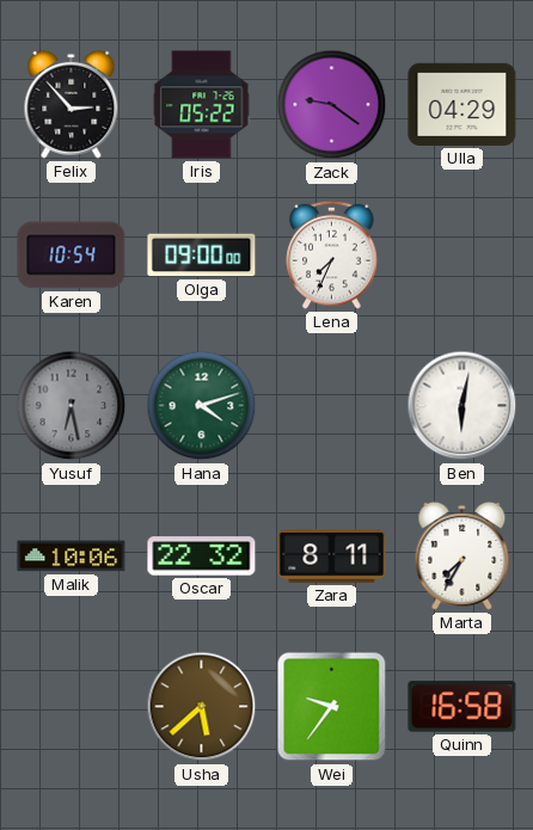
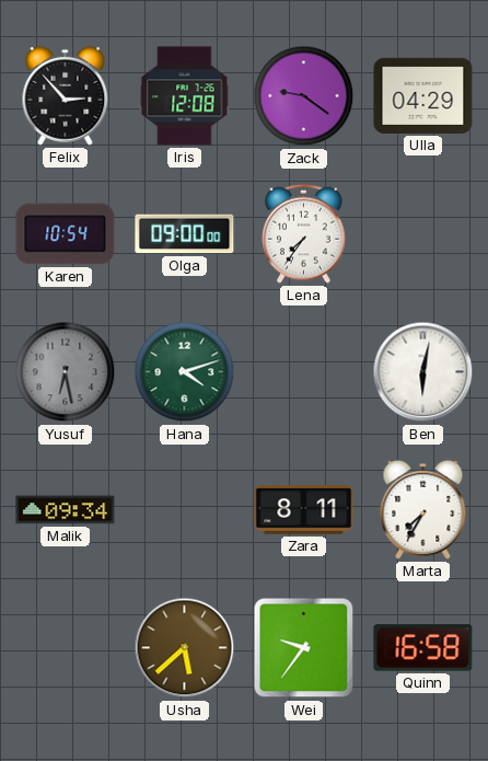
Iris: 05:22 -> 12:08
Lena: 7:34 -> 7:36
Malik: 10:06 -> 09:34
Oscar: 22:32 -> none
